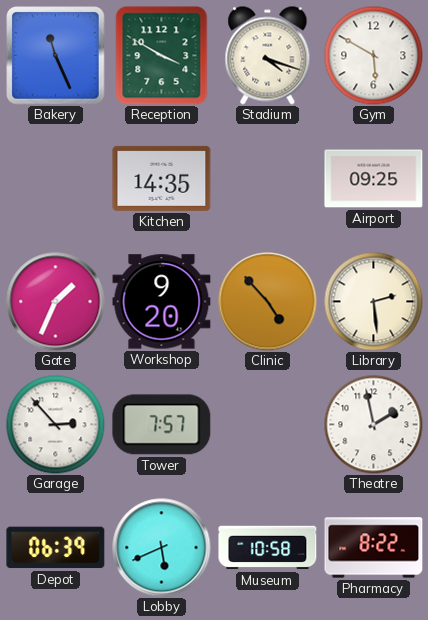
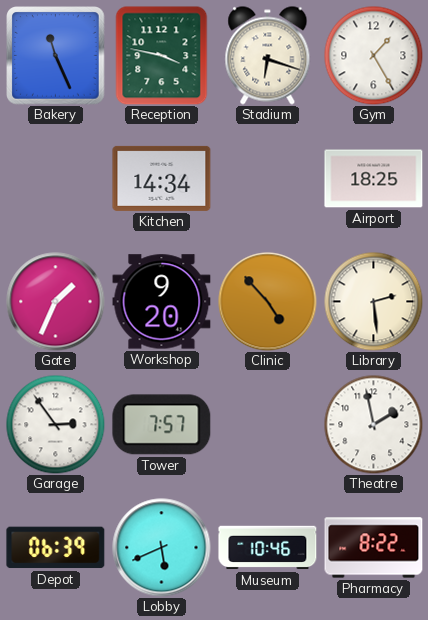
Reception: 3:50 -> 3:47
Stadium: 4:18 -> 6:18
Gym: 5:50 -> 1:25
Kitchen: 14:35 -> 14:34
Airport: 09:25 -> 18:25
Garage: 2:53 -> 2:54
Museum: 10:58 -> 10:46
